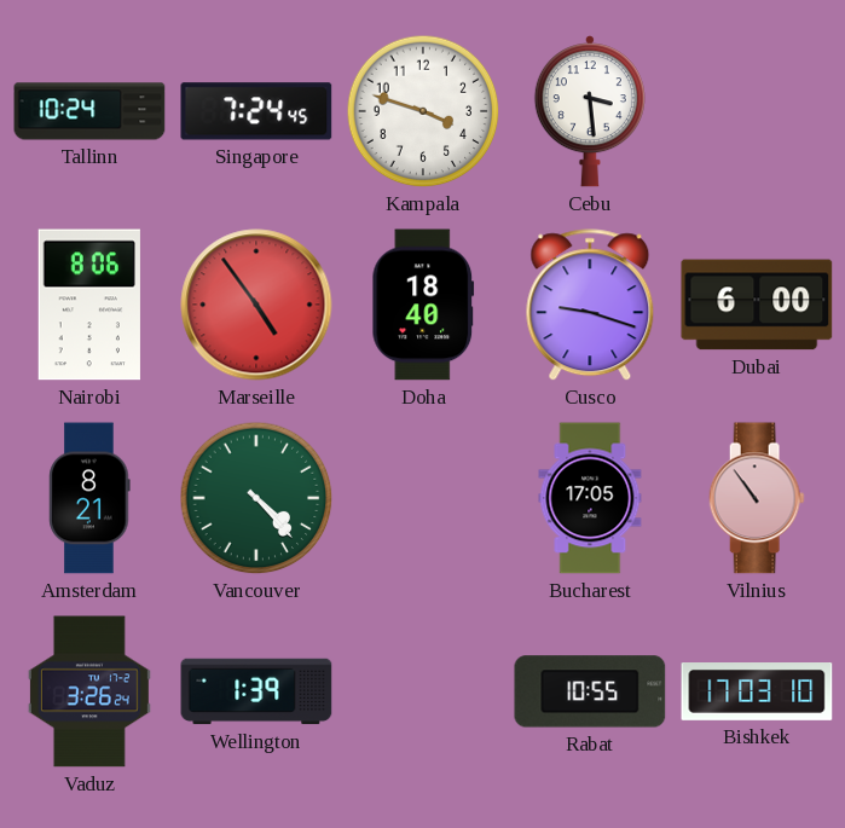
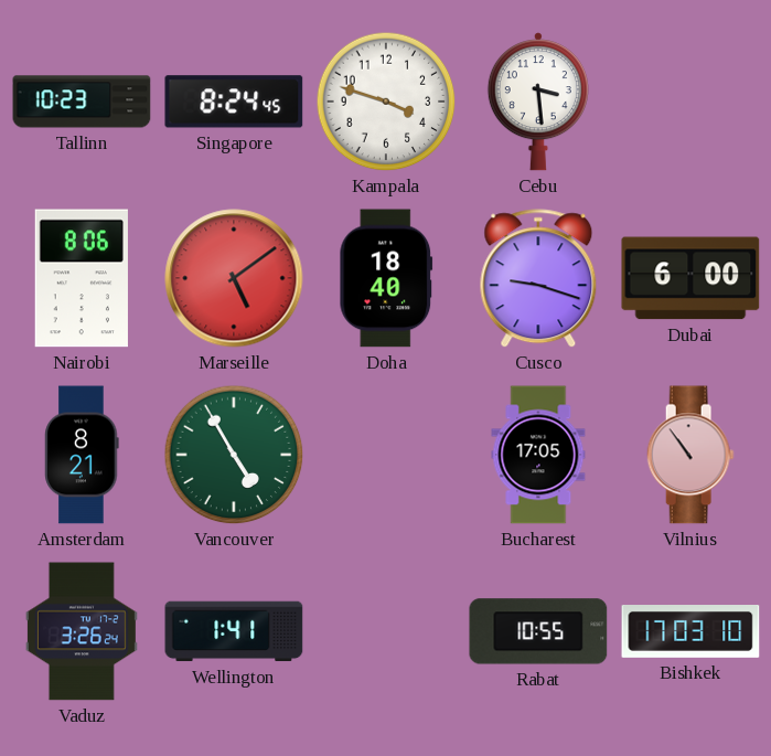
Tallinn: 10:24 -> 10:23
Singapore: 7:24 -> 8:24
Marseille: 4:54 -> 5:09
Vancouver: 4:23 -> 4:55
Wellington: 1:39 -> 1:41
